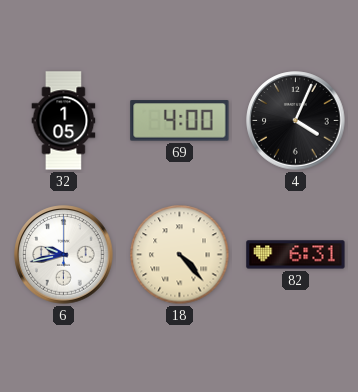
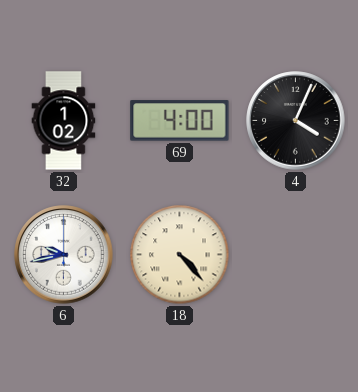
32: 1:05 -> 1:02
82: 6:31 -> none
